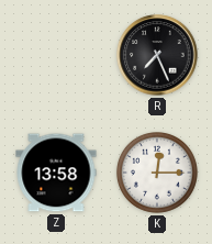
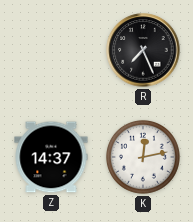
Z: 13:58 -> 14:37
K: 12:15 -> 12:13
